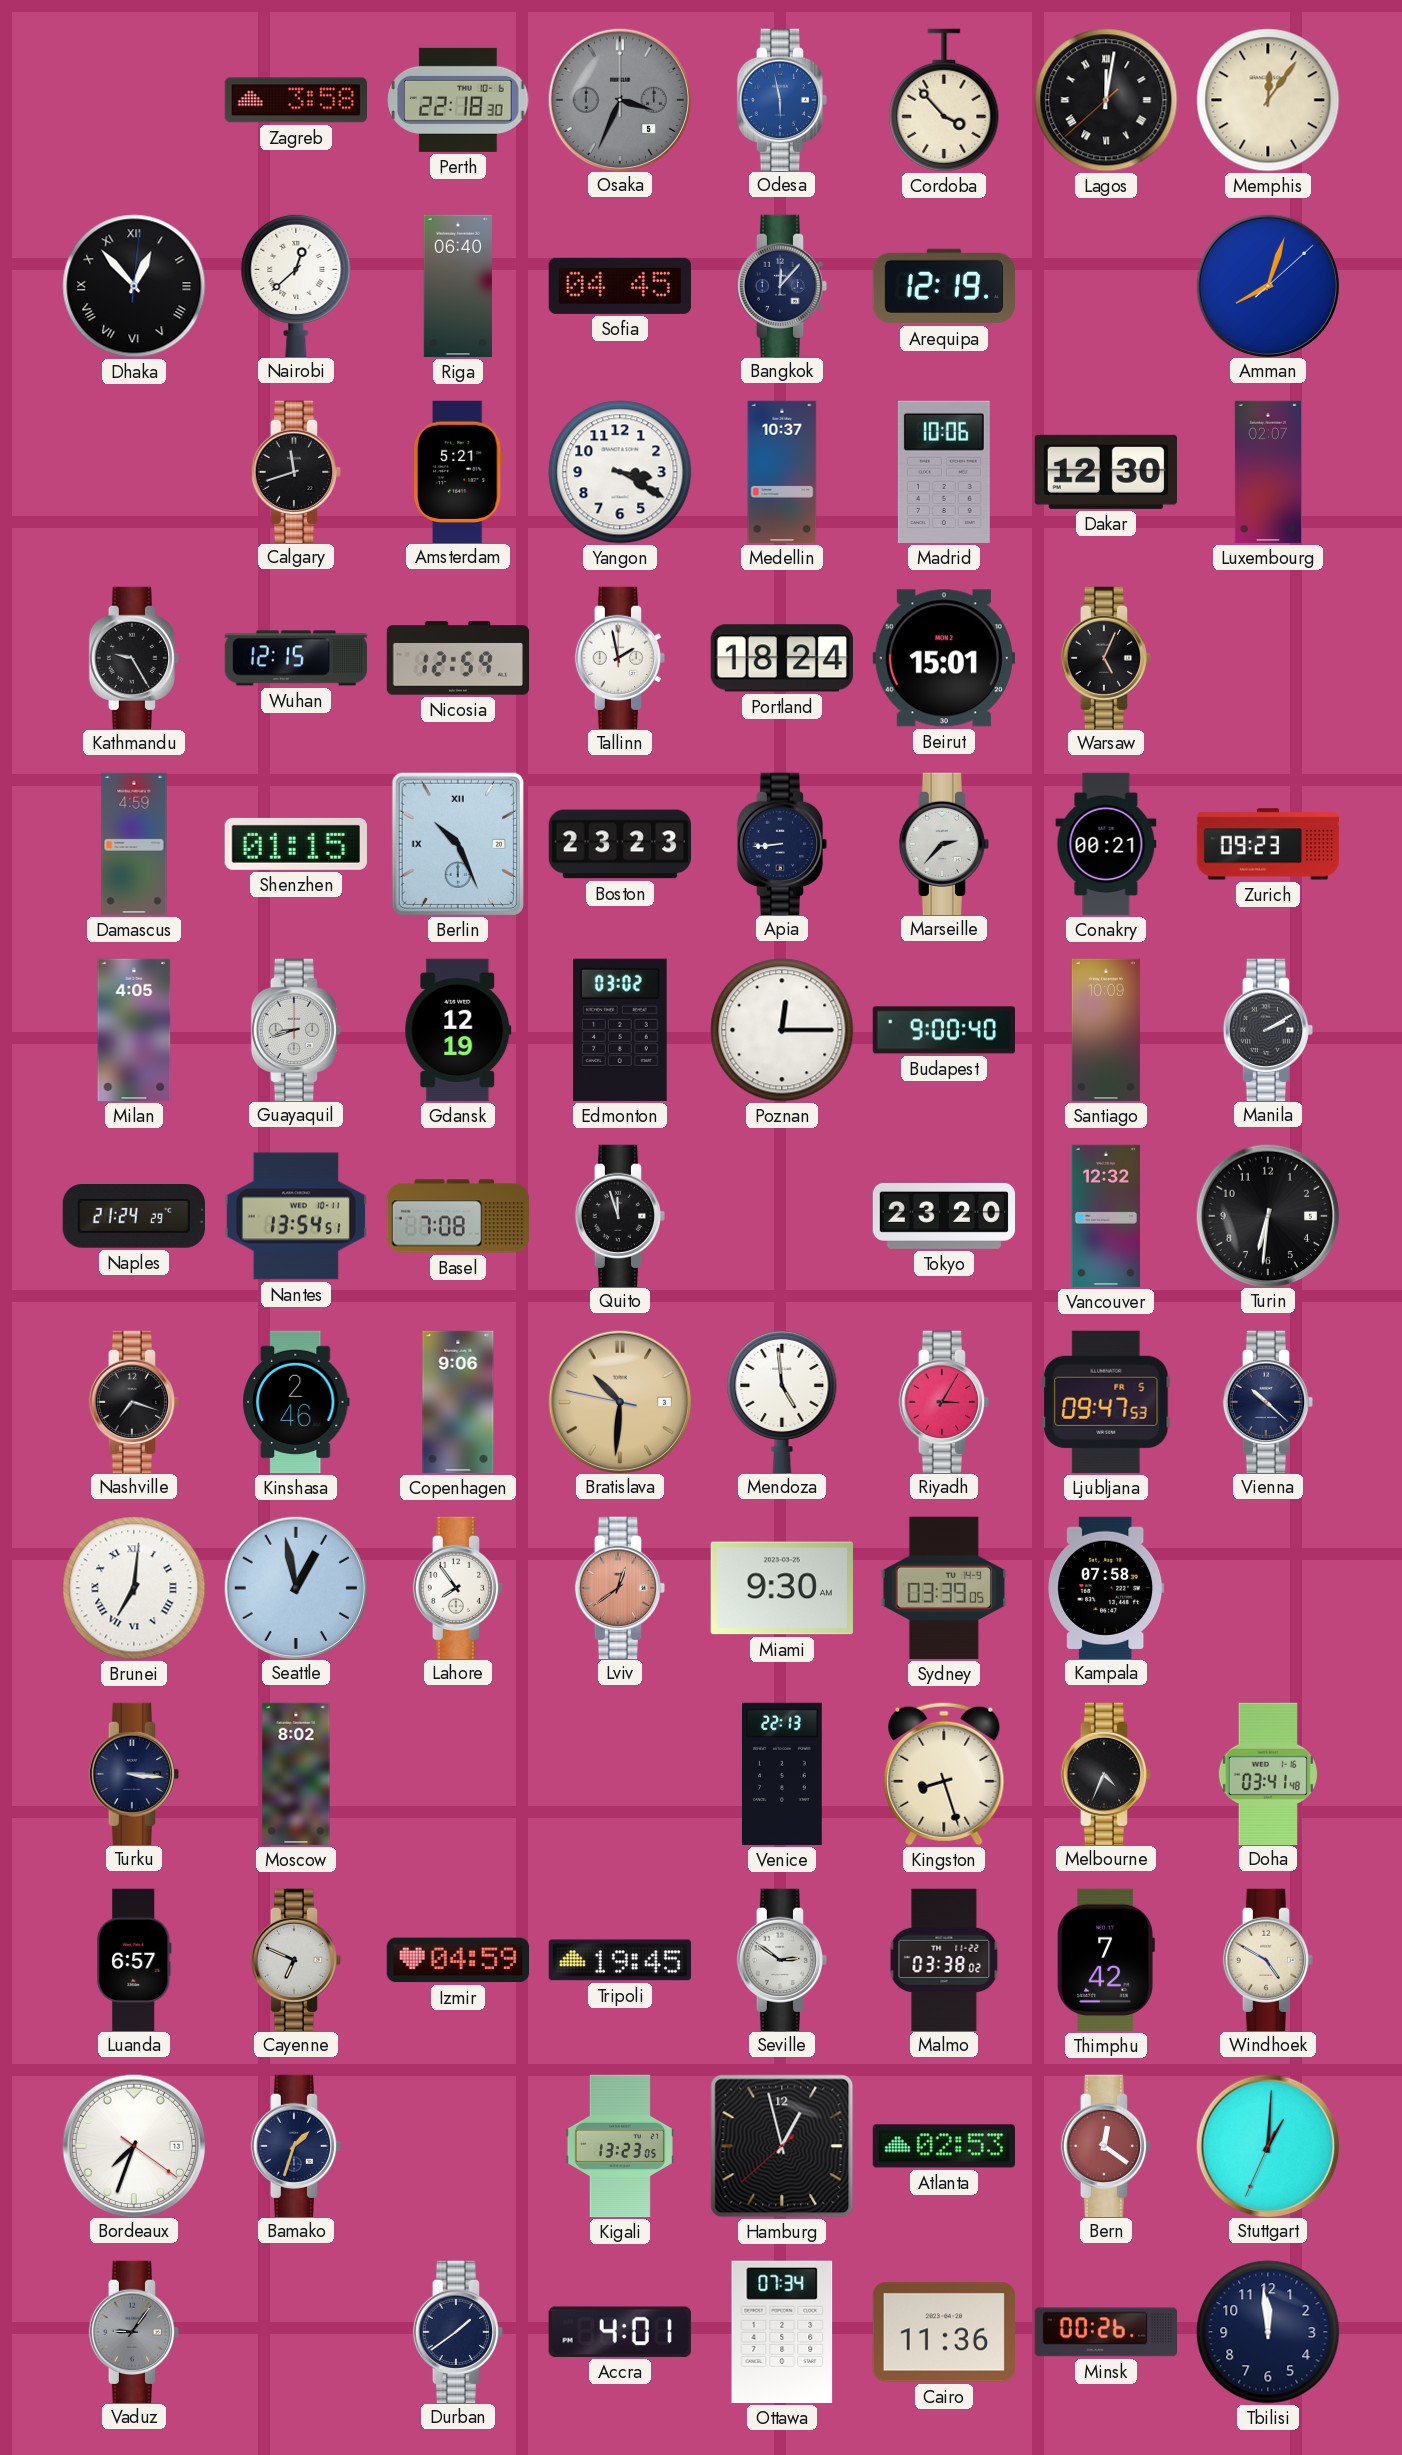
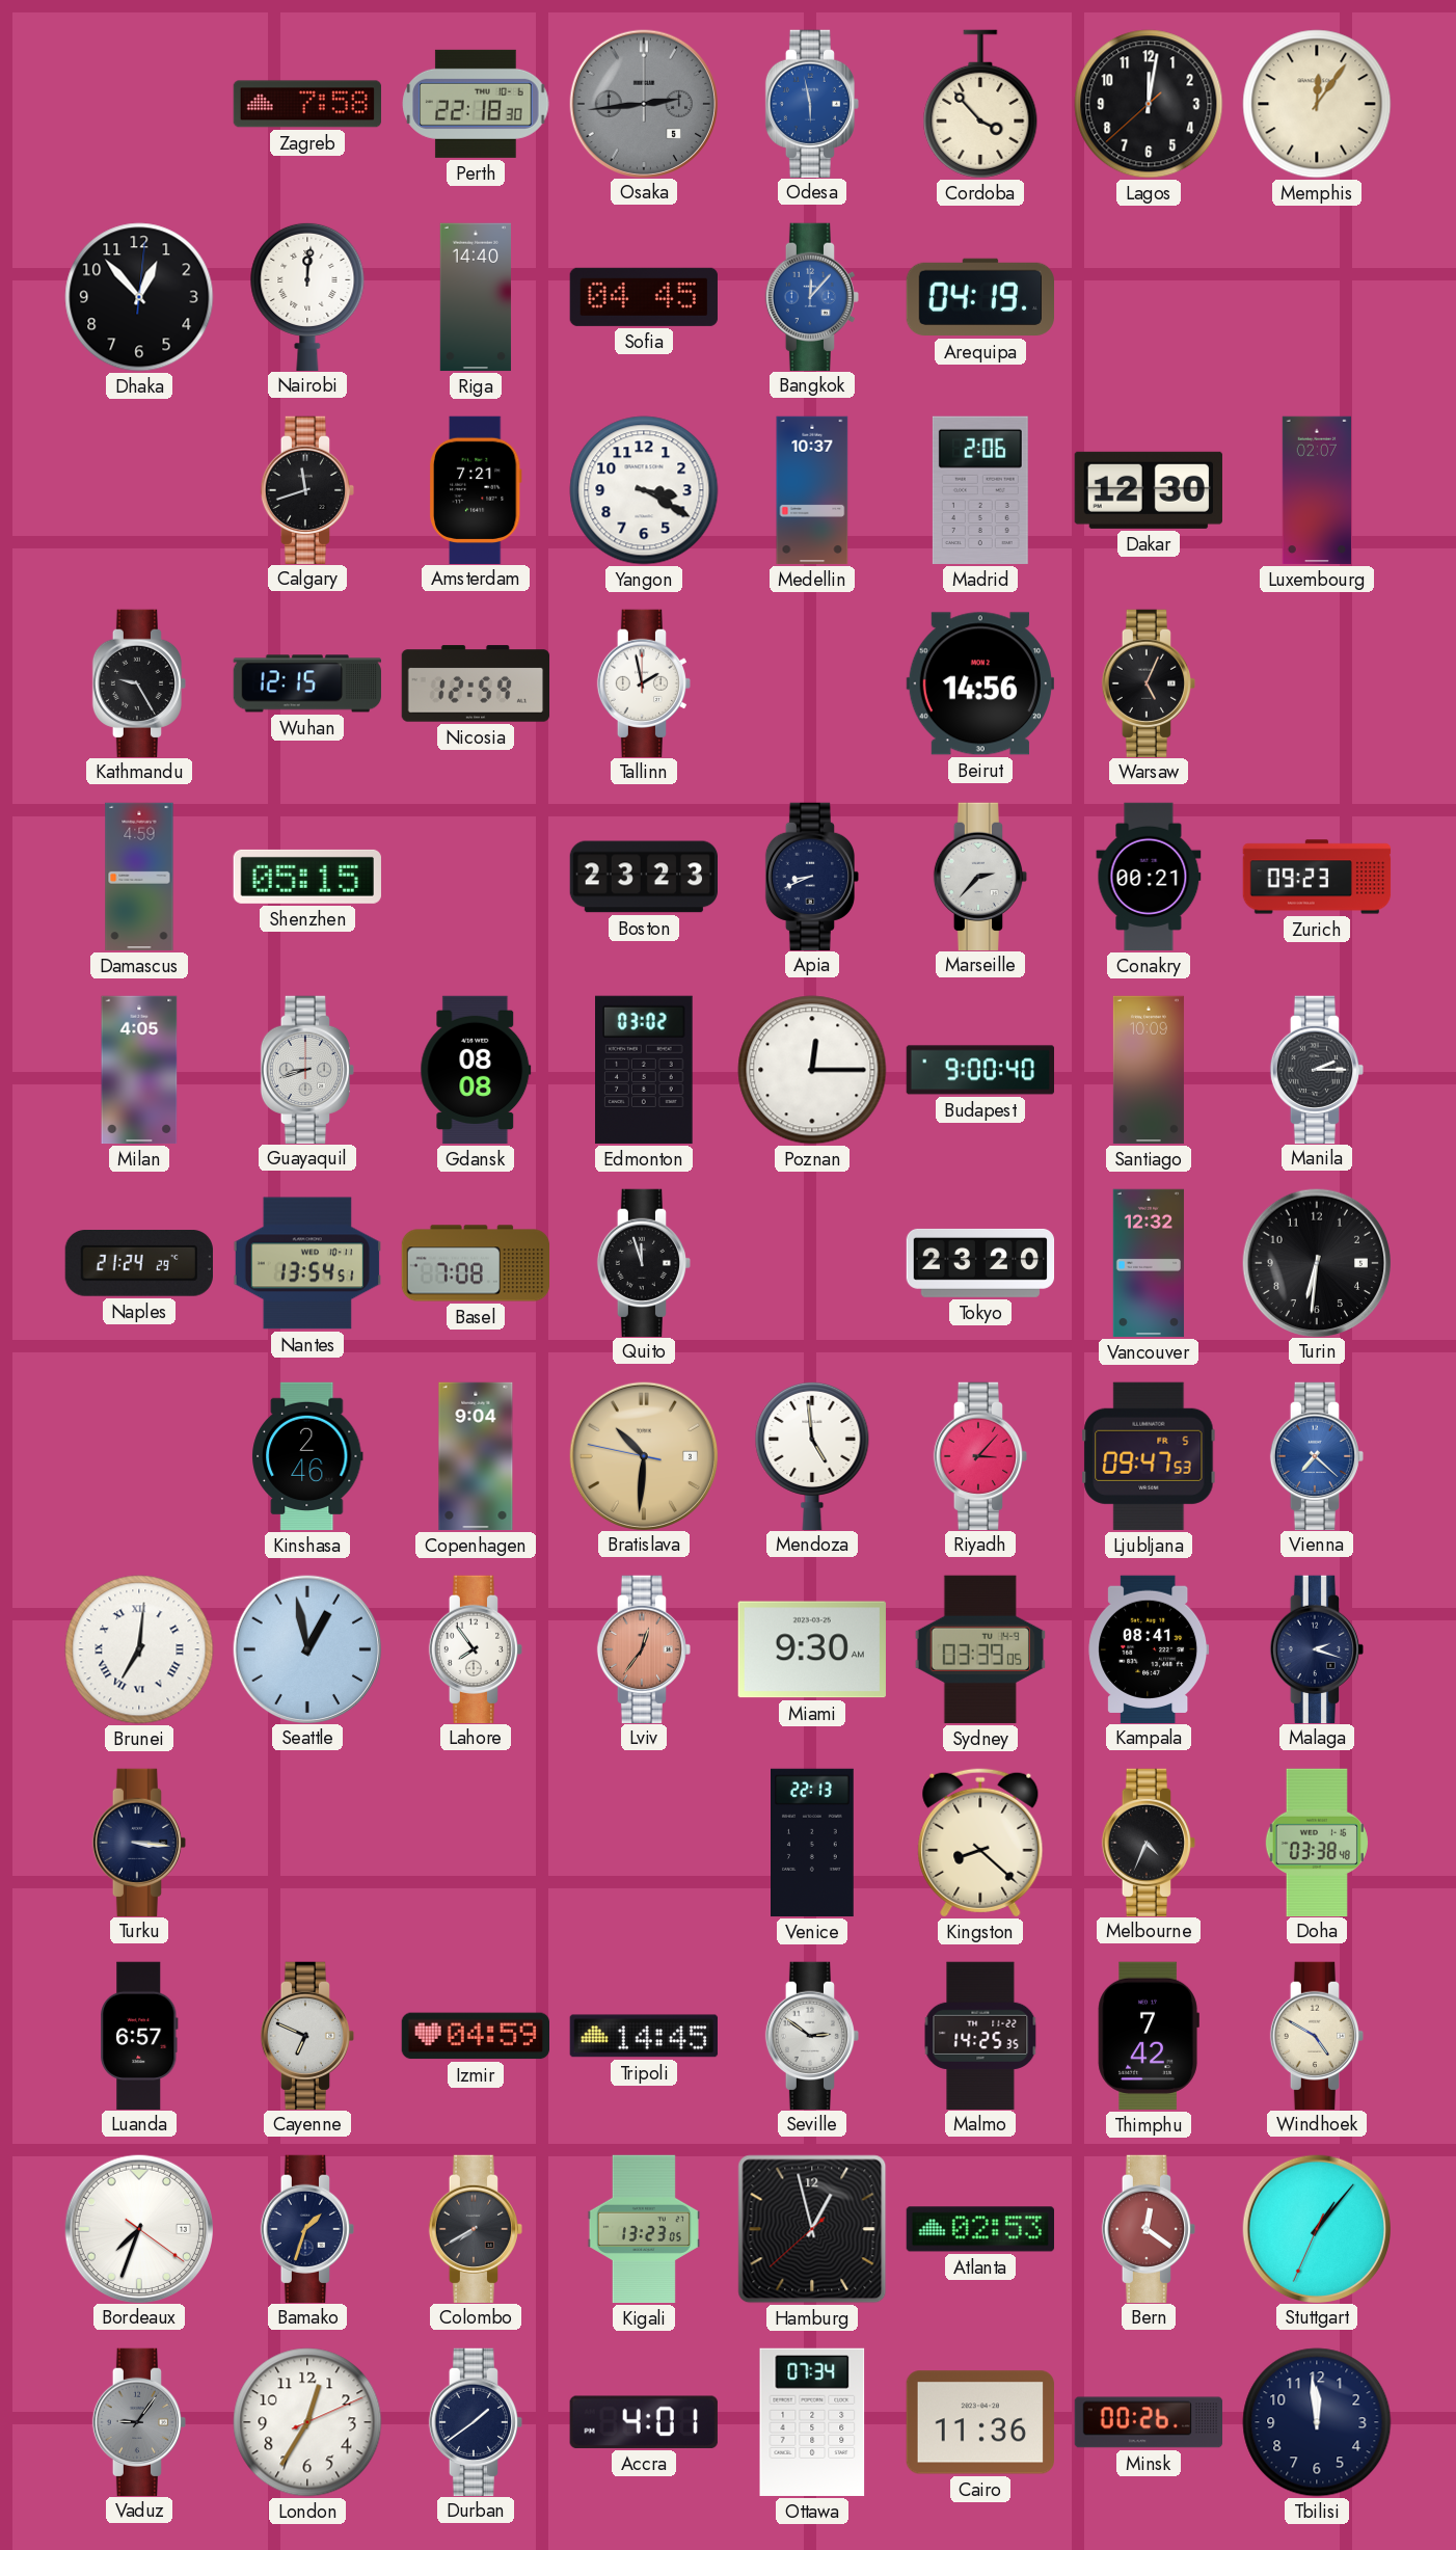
Zagreb: 3:58 -> 7:58
Osaka: 3:34 -> 2:44
Lagos numerals: Roman -> Arabic
Dhaka numerals: Roman -> Arabic
Nairobi: 12:38 -> 12:01
Riga: 06:40 -> 14:40
Bangkok dial: navy -> blue
Arequipa: 12:19 -> 04:19
Amman: 8:03 -> none
Amsterdam: 5:21 -> 7:21
Madrid: 10:06 -> 2:06
Portland: 18:24 -> none
Beirut: 15:01 -> 14:56
Shenzhen: 01:15 -> 05:15
Berlin: 10:26 -> none
Apia: 8:44 -> 8:41
Gdansk: 12:19 -> 08:08
Manila: 2:10 -> 2:15
Nashville: 7:18 -> none
Copenhagen: 9:06 -> 9:04
Riyadh: 3:05 -> 3:07
Vienna: 10:22 -> 7:22
Vienna dial: navy -> blue
Lviv: 12:39 -> 12:36
Kampala: 07:58 -> 08:41
Malaga: none -> 2:18
Moscow: 8:02 -> none
Kingston: 8:27 -> 8:22
Doha: 03:41 -> 03:38
Tripoli: 19:45 -> 14:45
Malmo: 03:38 -> 14:25
Colombo: none -> 7:40
Stuttgart: 1:00 -> 1:06
London: none -> 12:35
